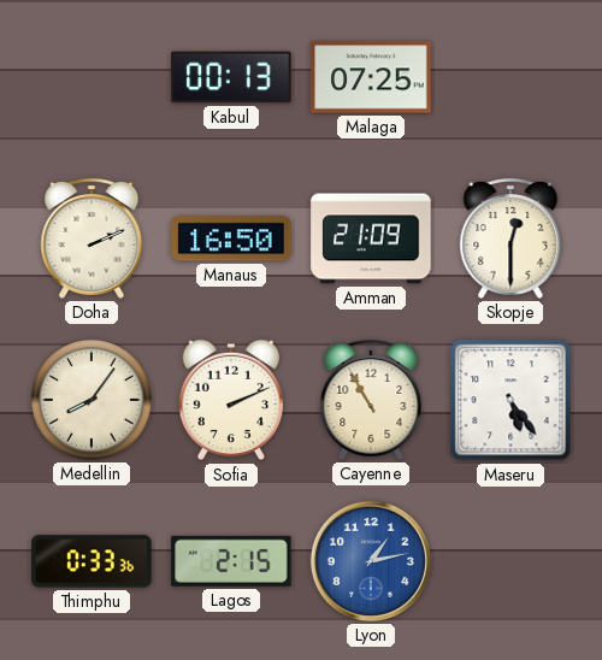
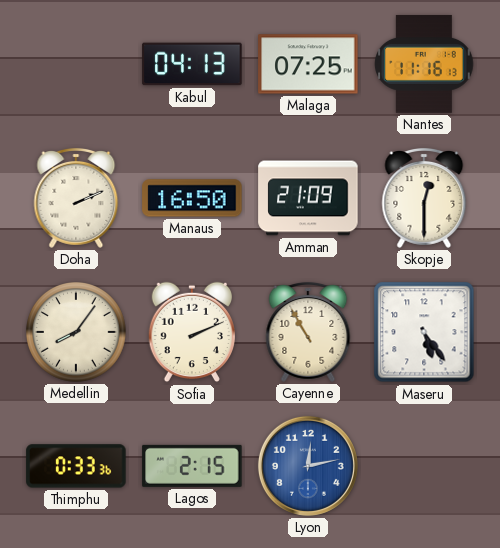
Kabul: 00:13 -> 04:13
Nantes: none -> 11:16
Lyon: 1:13 -> 12:13
